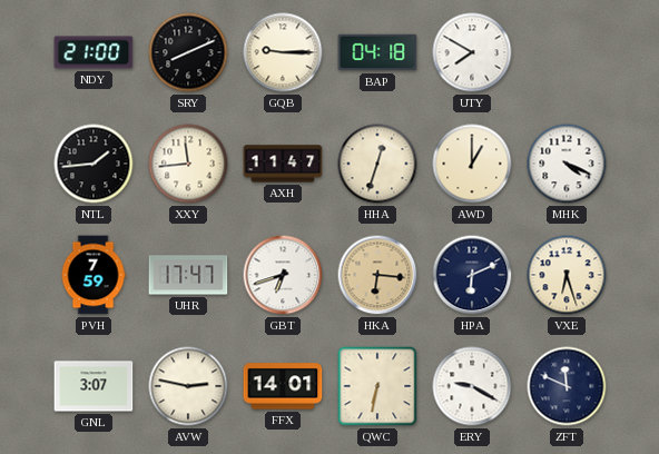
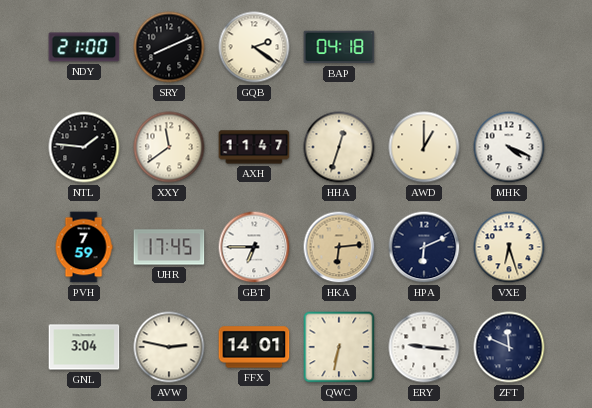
GQB: 9:15 -> 2:21
UTY: 7:50 -> none
NTL: 1:44 -> 1:46
XXY: 11:44 -> 11:39
UHR: 17:47 -> 17:45
GBT: 6:42 -> 6:45
HKA: 6:16 -> 6:14
GNL: 3:07 -> 3:04
ERY: 9:20 -> 9:16
